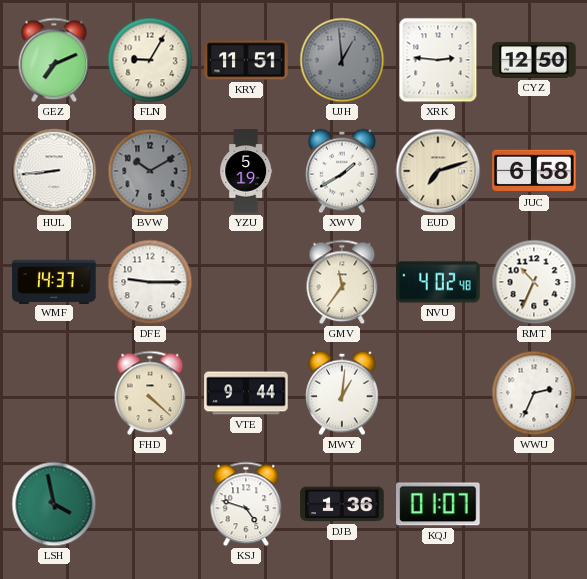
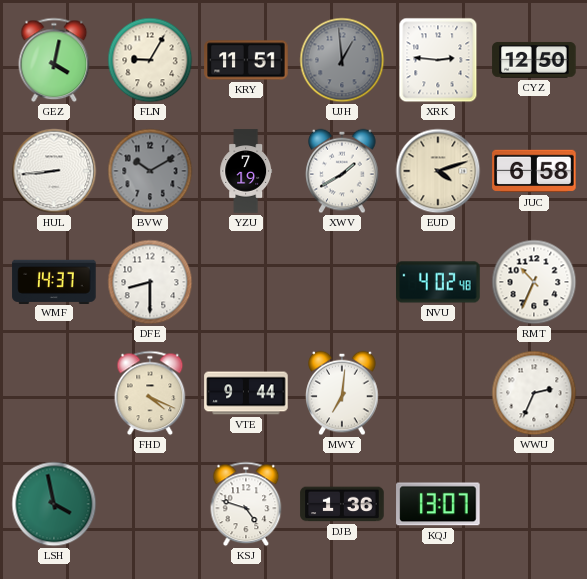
GEZ: 7:11 -> 4:02
YZU: 5:19 -> 7:19
EUD: 7:12 -> 4:12
DFE: 9:15 -> 8:30
GMV: 11:36 -> none
FHD: 4:22 -> 4:19
MWY: 1:01 -> 7:01
KQJ: 01:07 -> 13:07
